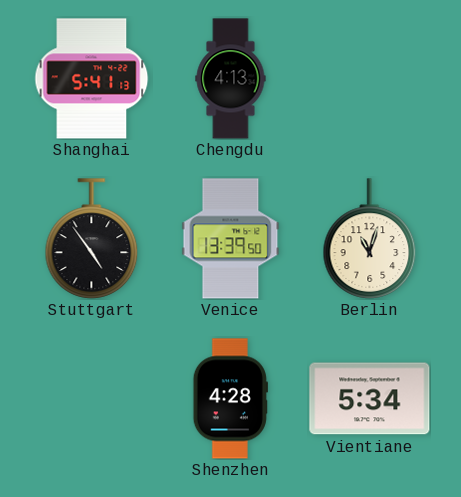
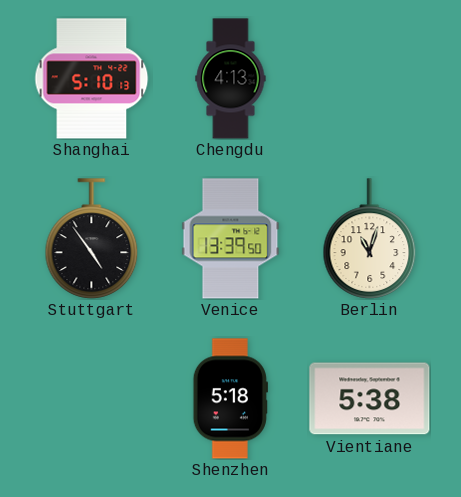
Shanghai: 5:41 -> 5:10
Shenzhen: 4:28 -> 5:18
Vientiane: 5:34 -> 5:38
